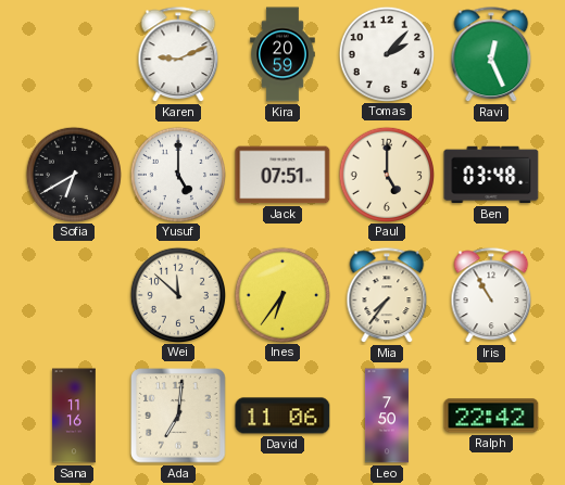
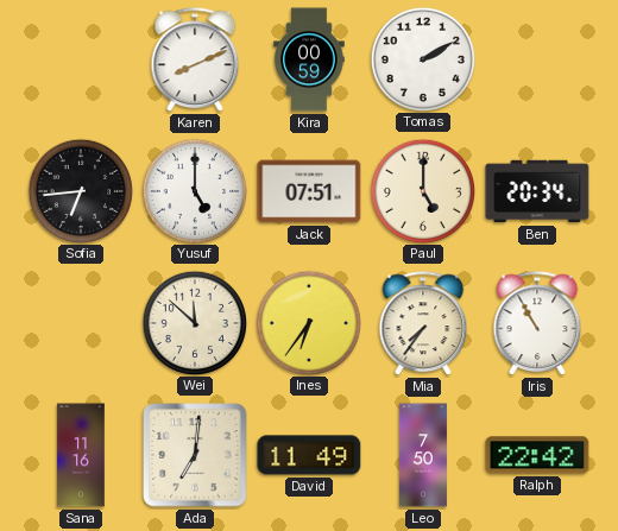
Karen: 9:11 -> 8:11
Kira: 20:59 -> 00:59
Tomas: 2:07 -> 2:10
Ravi: 12:26 -> none
Sofia: 6:40 -> 6:44
Ben: 03:48 -> 20:34
David: 11:06 -> 11:49
